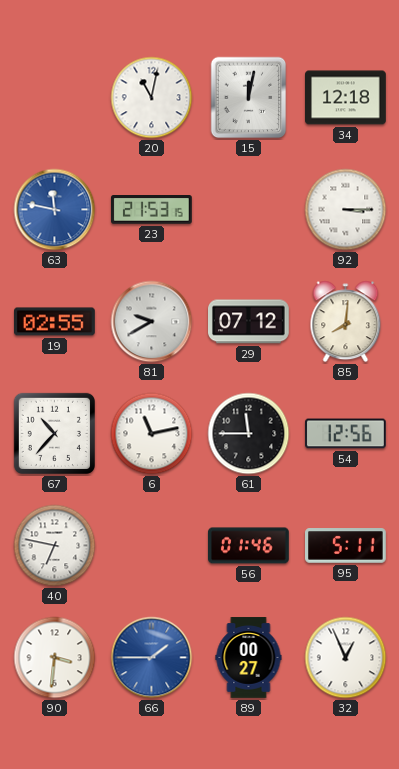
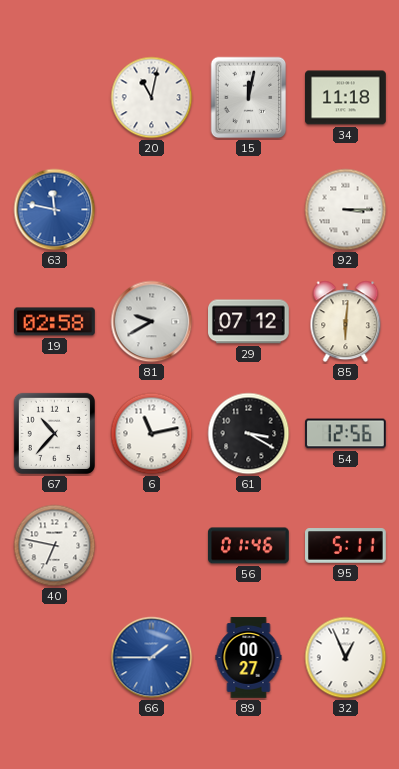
34: 12:18 -> 11:18
23: 21:53 -> none
19: 02:55 -> 02:58
85: 8:01 -> 6:01
61: 11:45 -> 3:20
90: 3:31 -> none
